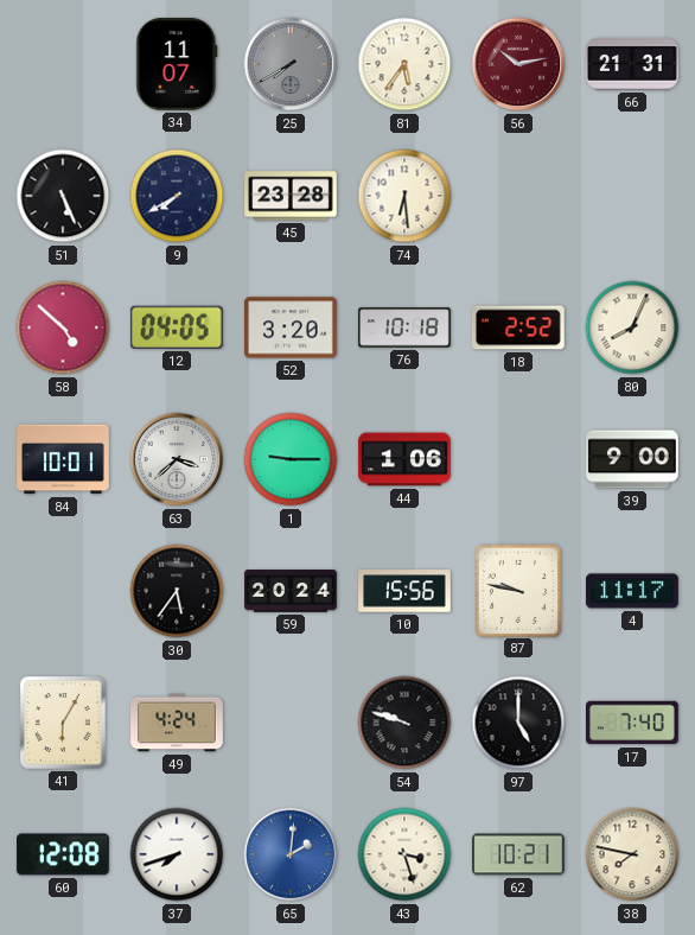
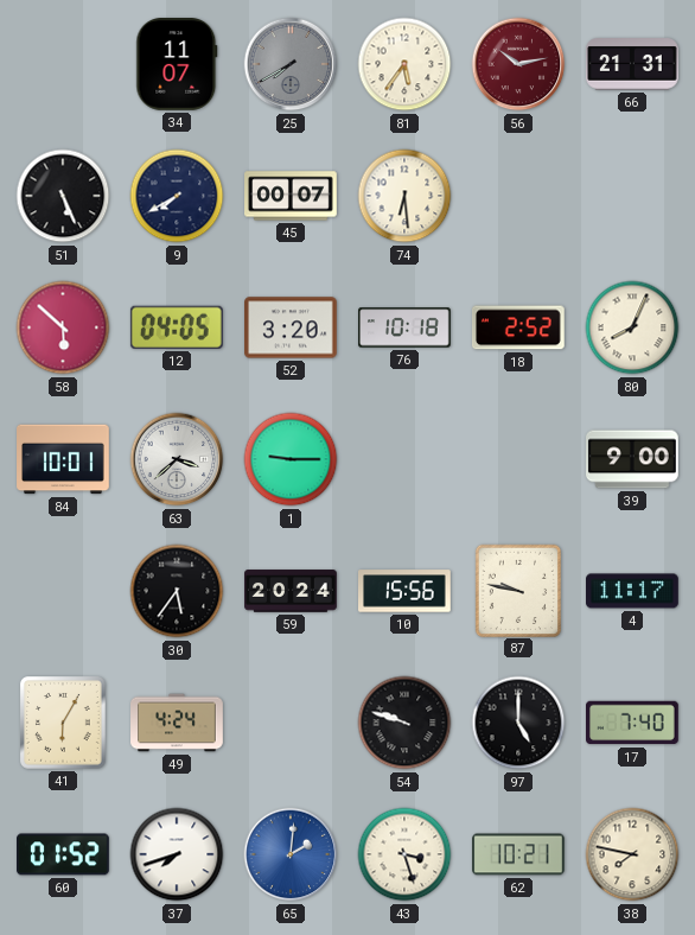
45: 23:28 -> 00:07
58: 4:52 -> 5:52
44: 1:06 -> none
60: 12:08 -> 01:52
